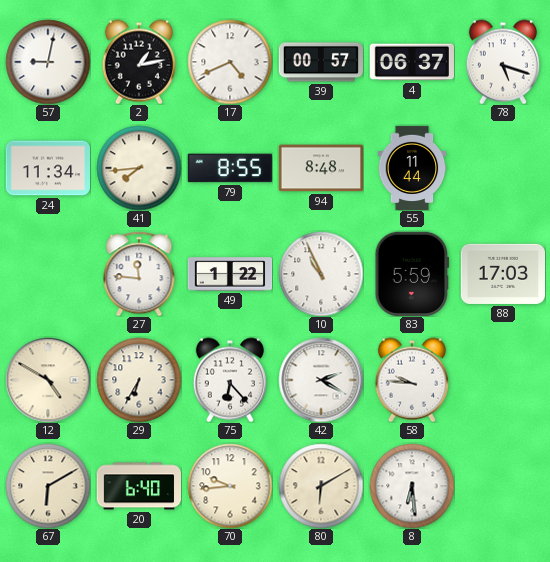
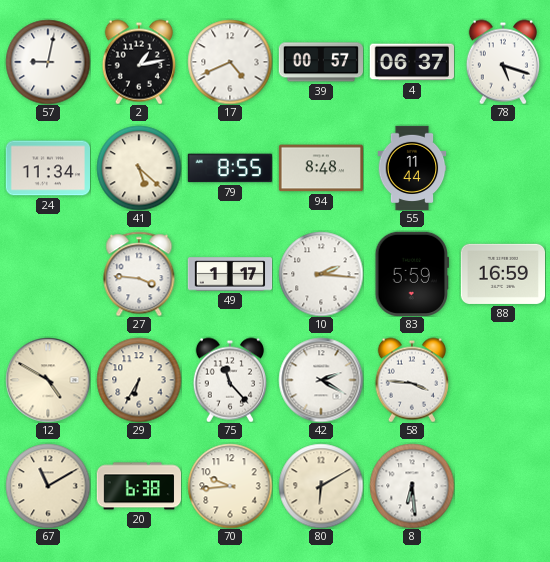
41: 7:44 -> 5:22
27: 11:46 -> 3:46
49: 1:22 -> 1:17
10: 10:56 -> 2:16
88: 17:03 -> 16:59
75: 6:23 -> 11:23
58: 9:46 -> 3:46
67: 6:10 -> 11:10
20: 6:40 -> 6:38
